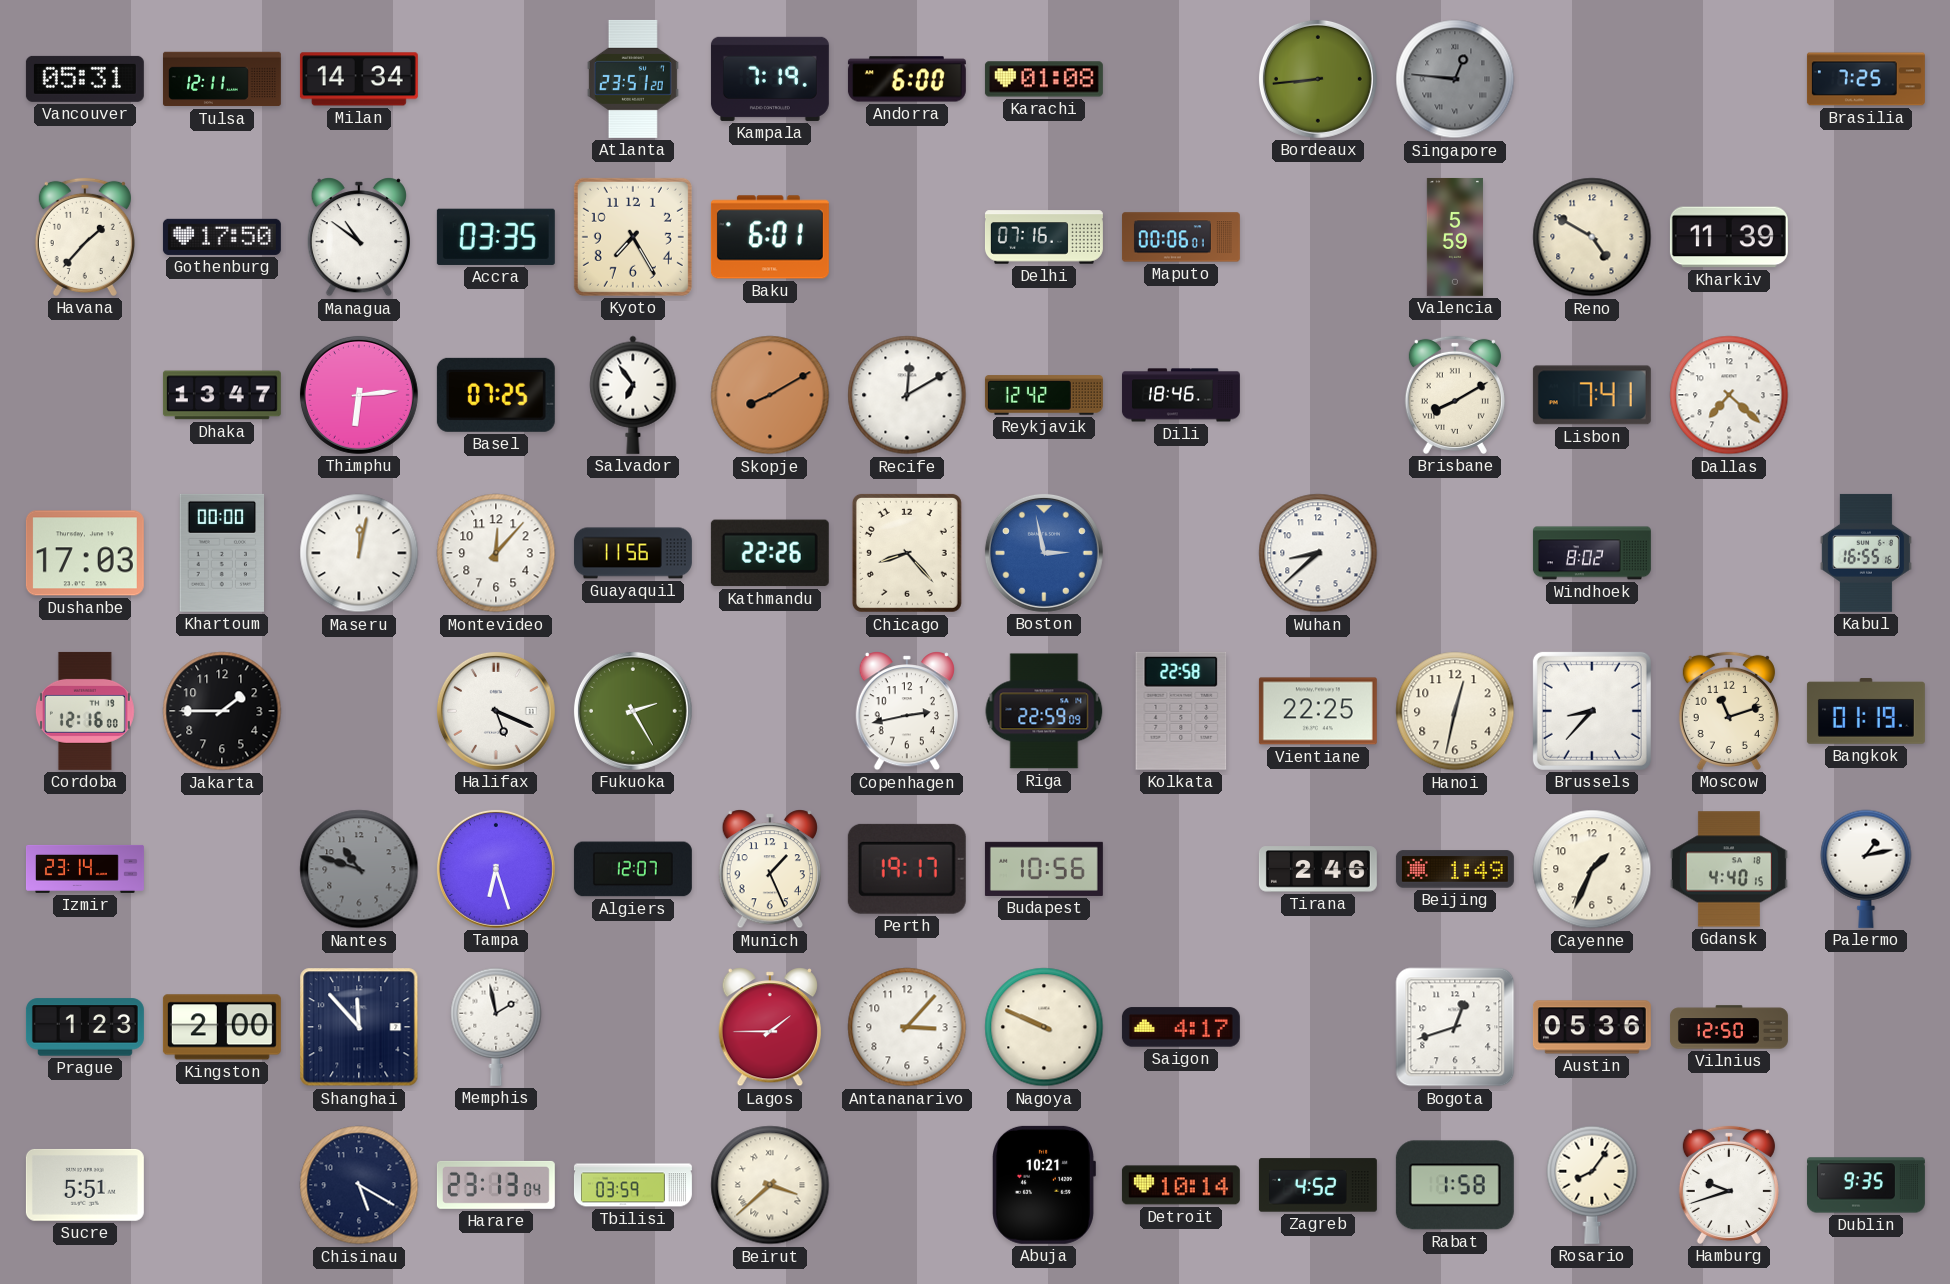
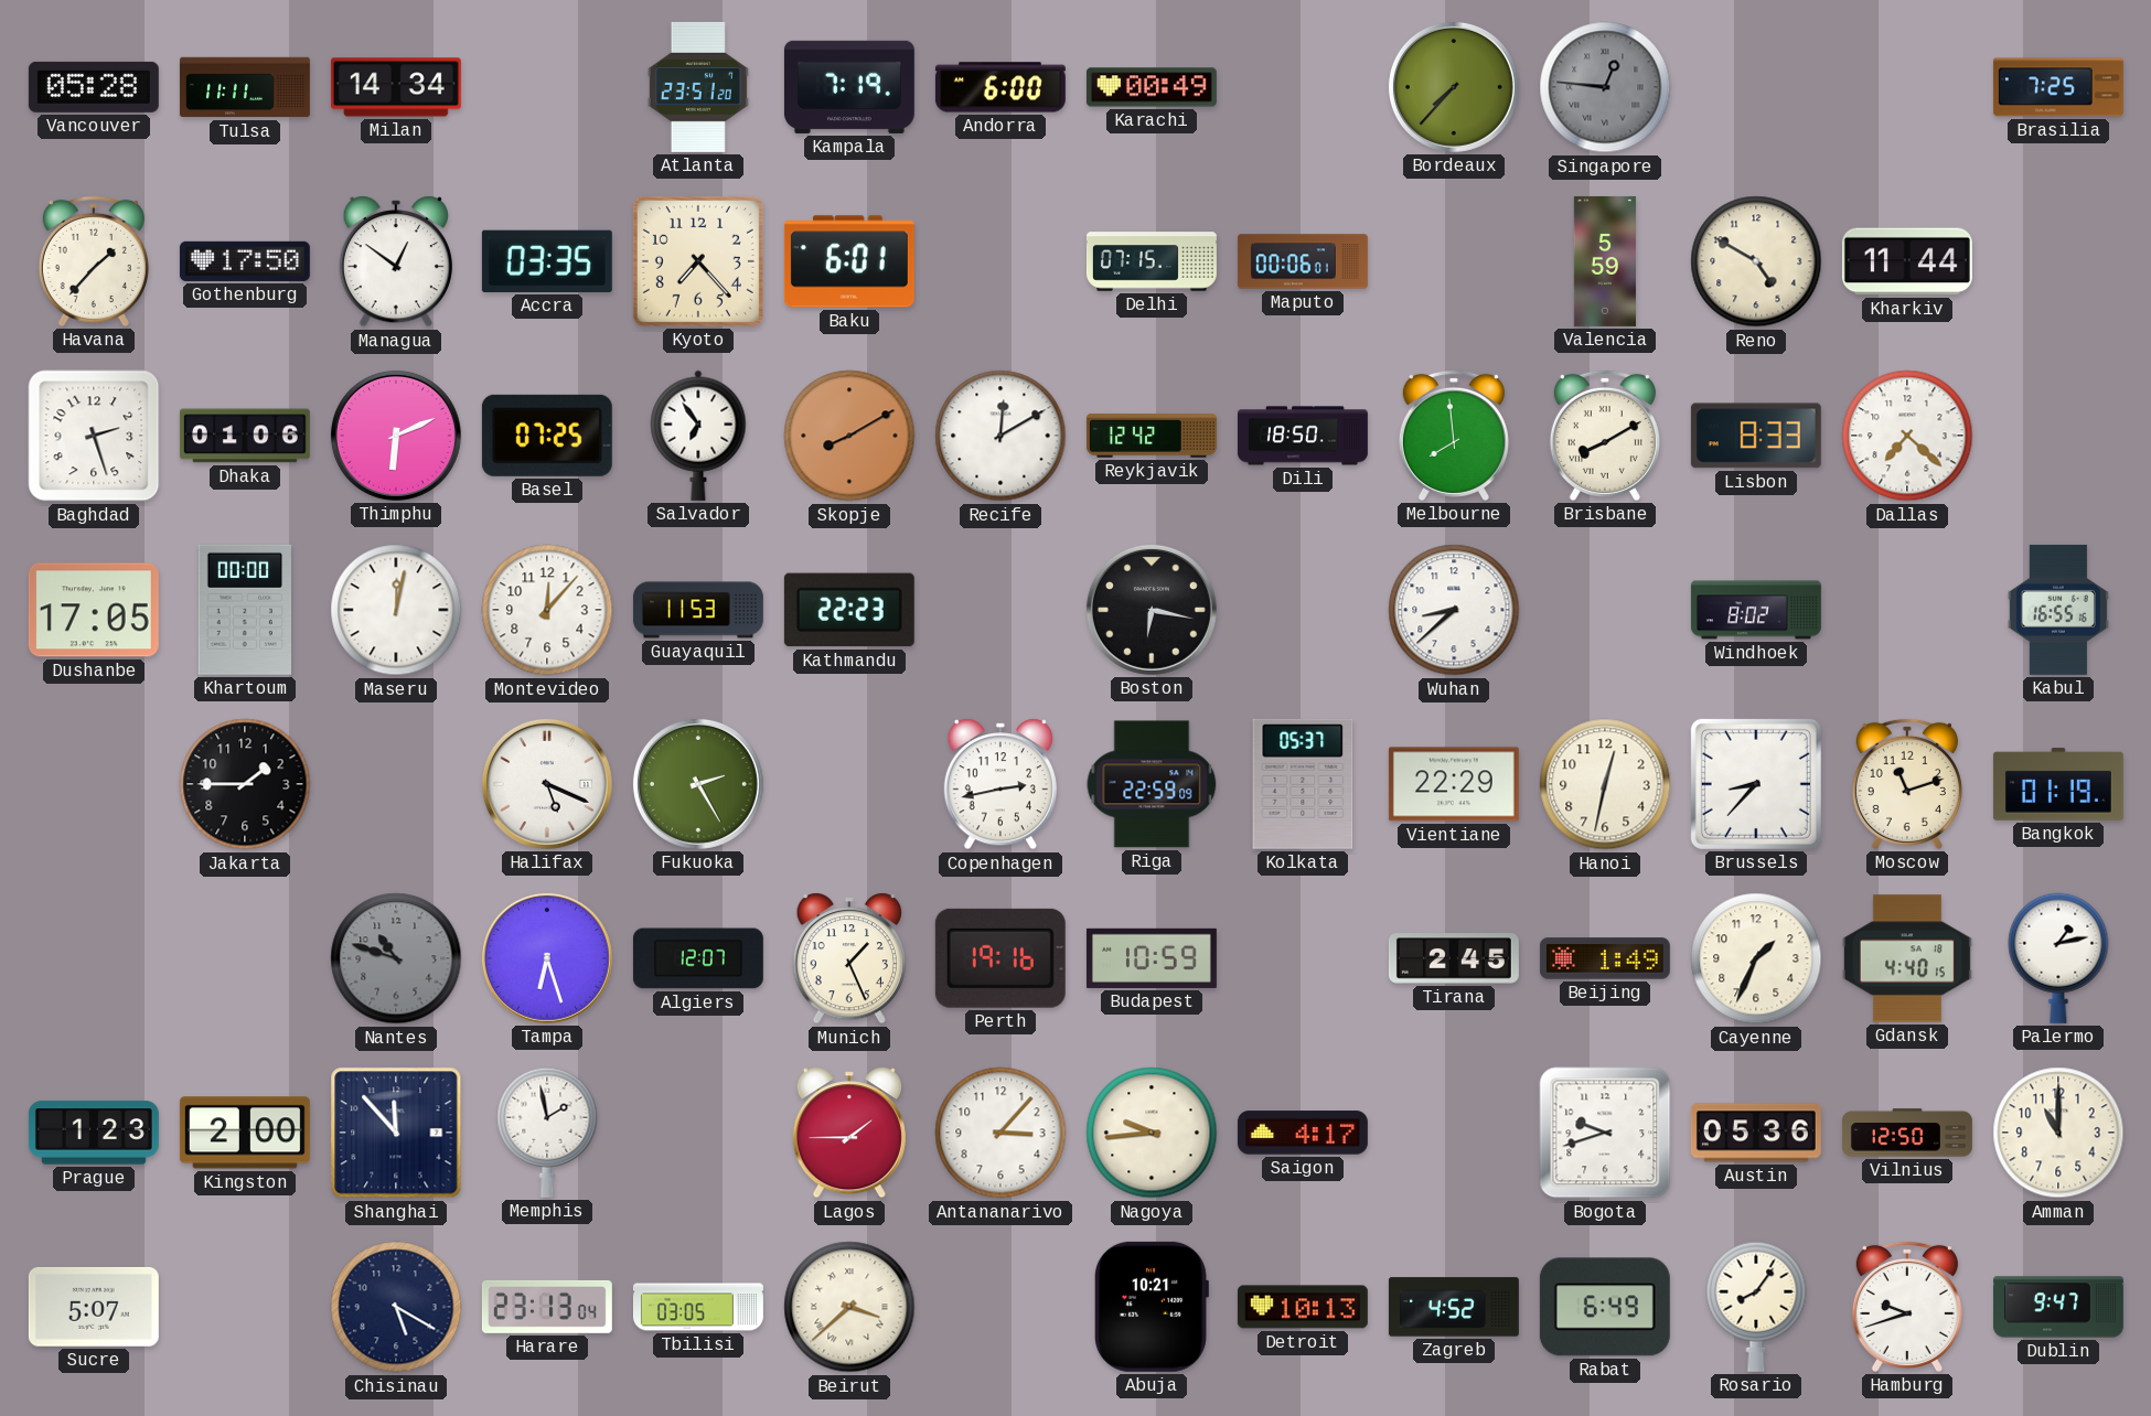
Vancouver: 05:31 -> 05:28
Tulsa: 12:11 -> 11:11
Karachi: 01:08 -> 00:49
Bordeaux: 8:44 -> 7:37
Managua: 10:51 -> 12:51
Kyoto: 7:25 -> 7:23
Delhi: 07:16 -> 07:15
Kharkiv: 11:39 -> 11:44
Baghdad: none -> 2:27
Dhaka: 13:47 -> 01:06
Thimphu: 6:14 -> 6:11
Dili: 18:46 -> 18:50
Melbourne: none -> 7:59
Lisbon: 7:41 -> 8:33
Dushanbe: 17:03 -> 17:05
Guayaquil: 11:56 -> 11:53
Kathmandu: 22:26 -> 22:23
Chicago: 8:23 -> none
Boston: 2:58 -> 6:17
Boston dial: blue -> black
Cordoba: 12:16 -> none
Kolkata: 22:58 -> 05:37
Vientiane: 22:25 -> 22:29
Izmir: 23:14 -> none
Perth: 19:17 -> 19:16
Budapest: 10:56 -> 10:59
Tirana: 2:46 -> 2:45
Nagoya: 9:49 -> 9:44
Bogota: 12:42 -> 9:42
Amman: none -> 11:00
Sucre: 5:51 -> 5:07
Tbilisi: 03:59 -> 03:05
Detroit: 10:14 -> 10:13
Rabat: 1:58 -> 6:49
Dublin: 9:35 -> 9:47
